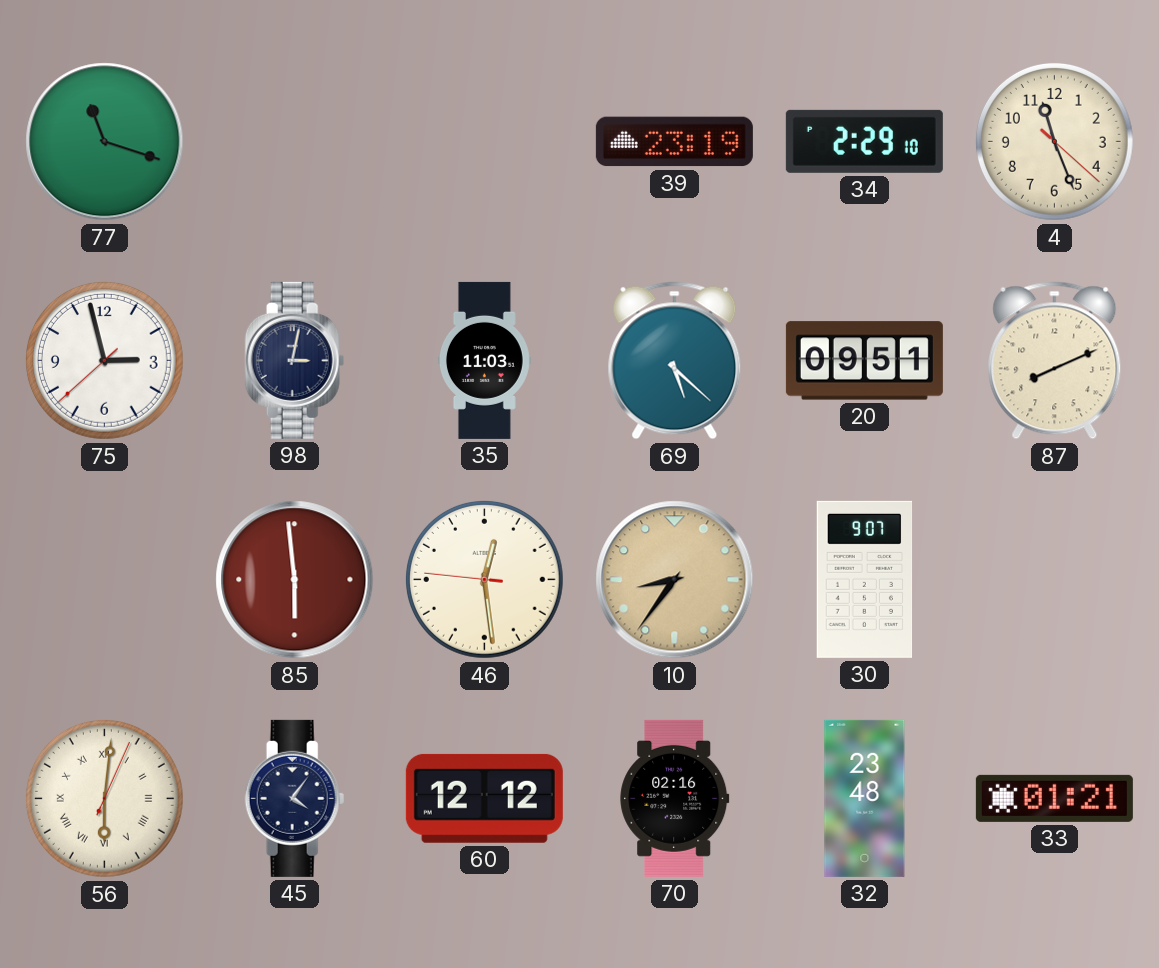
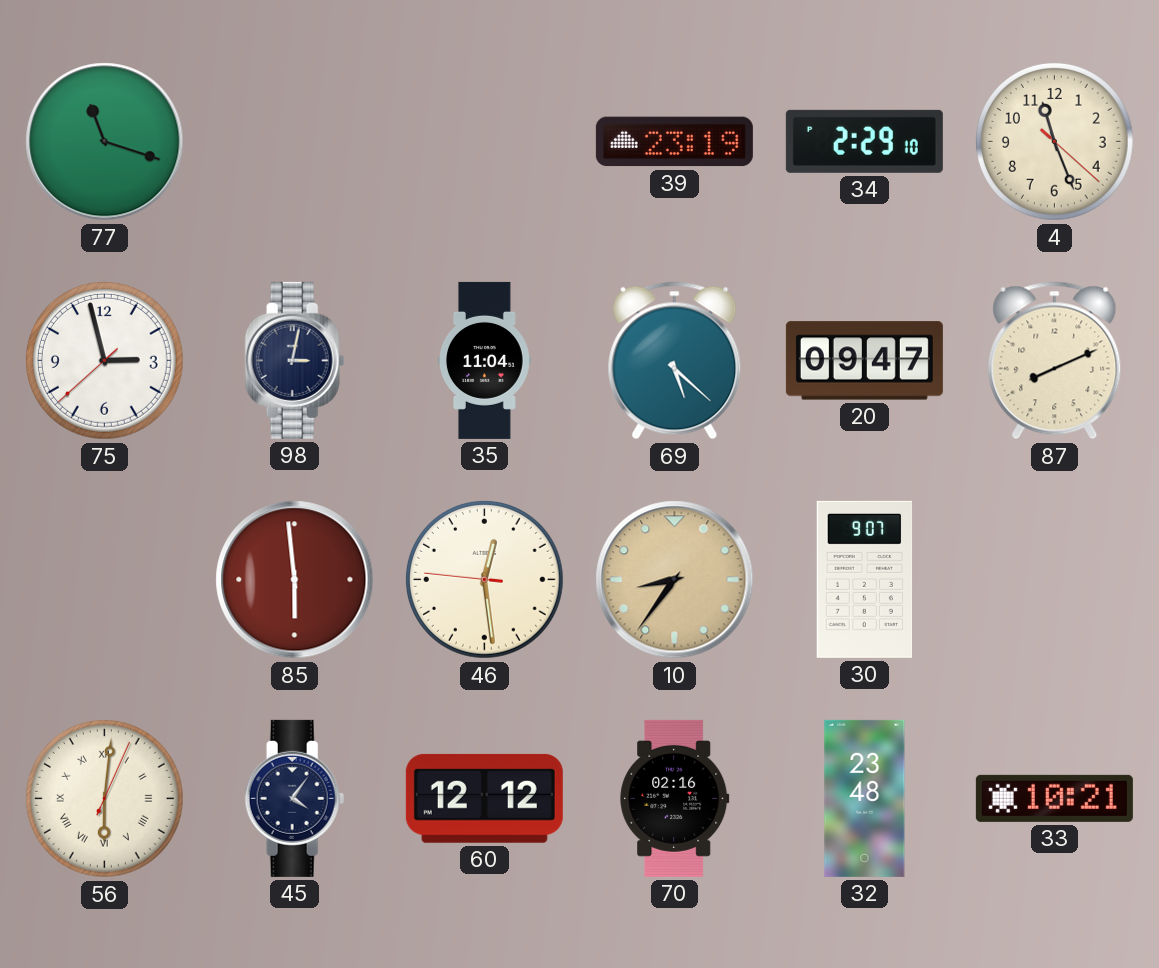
35: 11:03 -> 11:04
20: 09:51 -> 09:47
33: 01:21 -> 10:21
